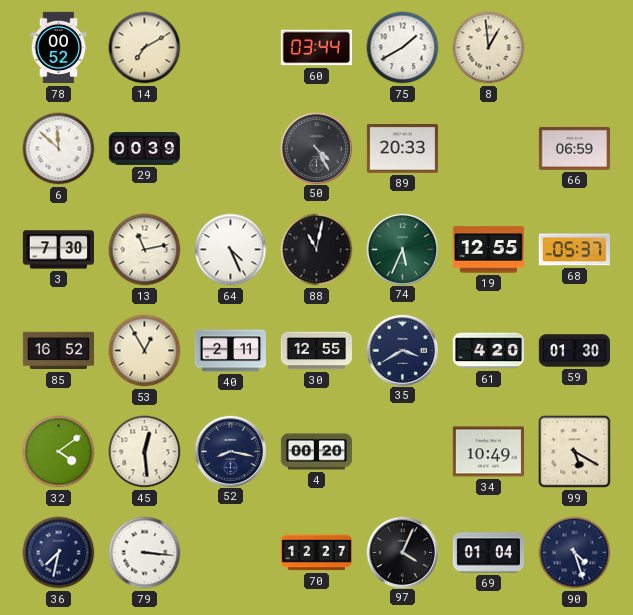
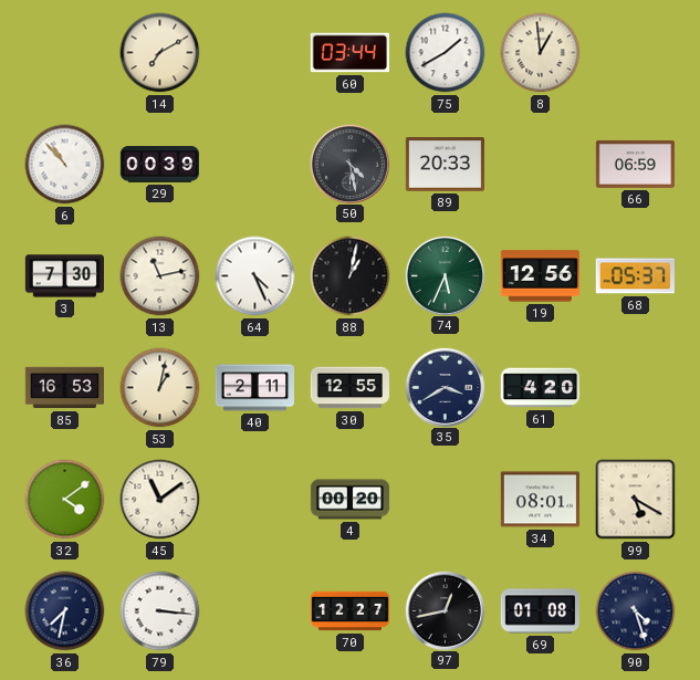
78: 00:52 -> none
6: 11:52 -> 10:53
50: 4:25 -> 4:28
88: 11:02 -> 1:02
19: 12:55 -> 12:56
85: 16:52 -> 16:53
53: 12:55 -> 1:02
59: 01:30 -> none
45: 12:29 -> 11:09
52: 8:17 -> none
34: 10:49 -> 08:01
97: 4:04 -> 12:43
69: 01:04 -> 01:08
